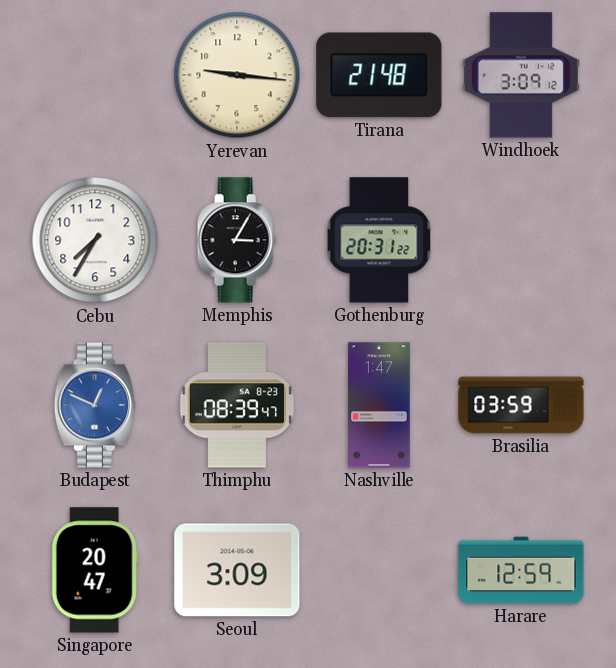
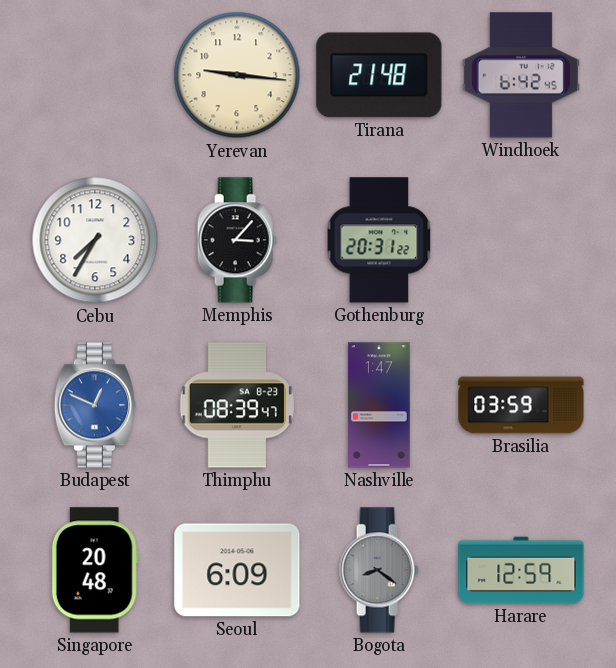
Windhoek: 3:09 -> 6:42
Memphis: 3:05 -> 3:07
Singapore: 20:47 -> 20:48
Seoul: 3:09 -> 6:09
Bogota: none -> 8:21
